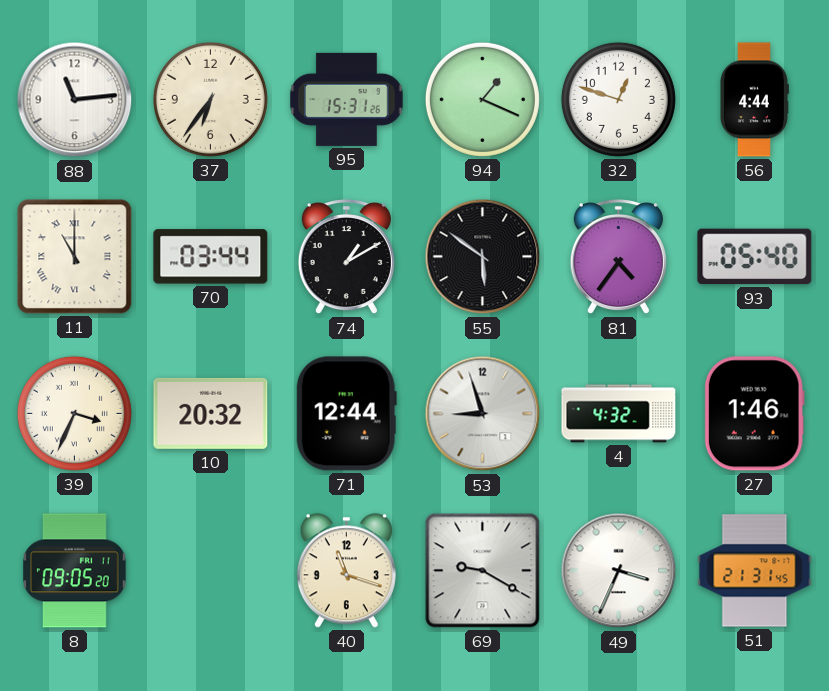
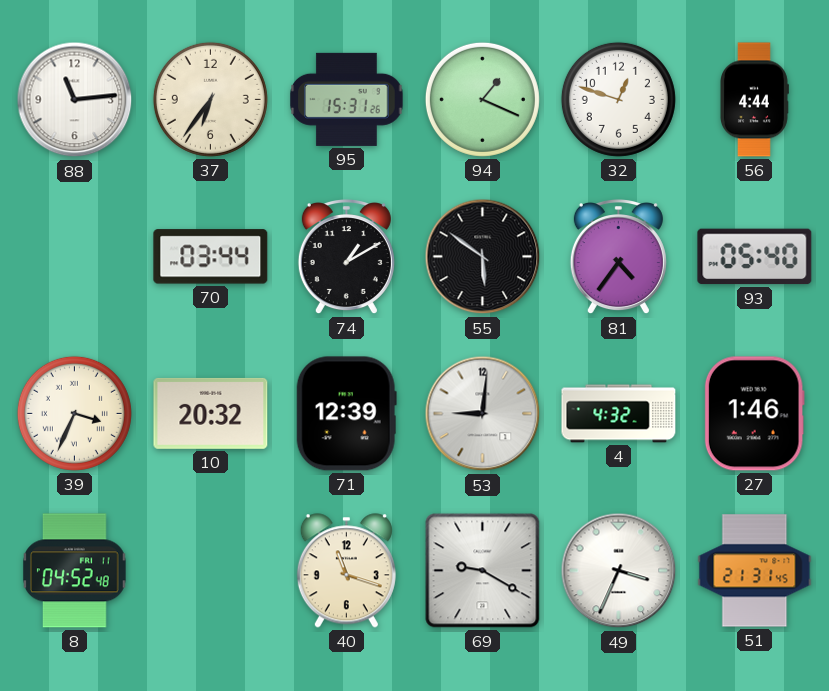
11: 11:00 -> none
71: 12:44 -> 12:39
53: 8:57 -> 9:01
8: 09:05 -> 04:52
